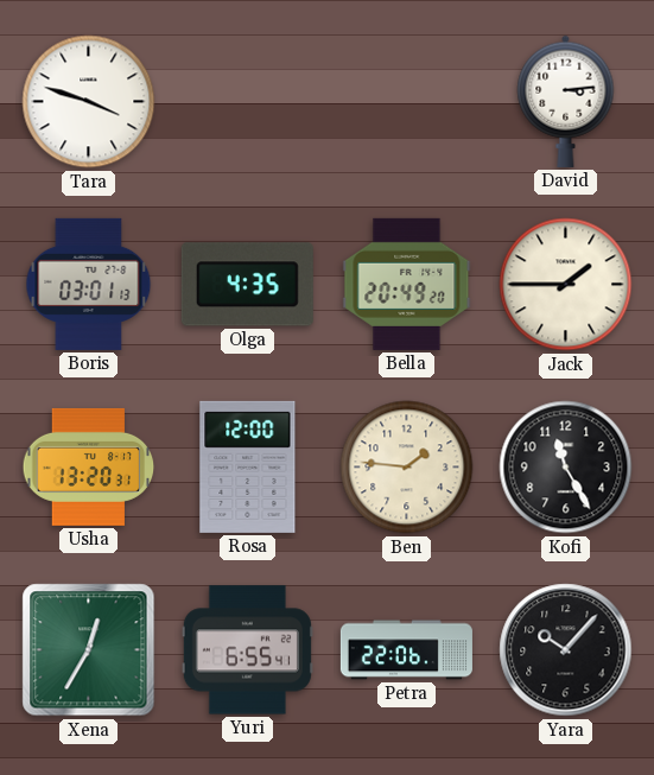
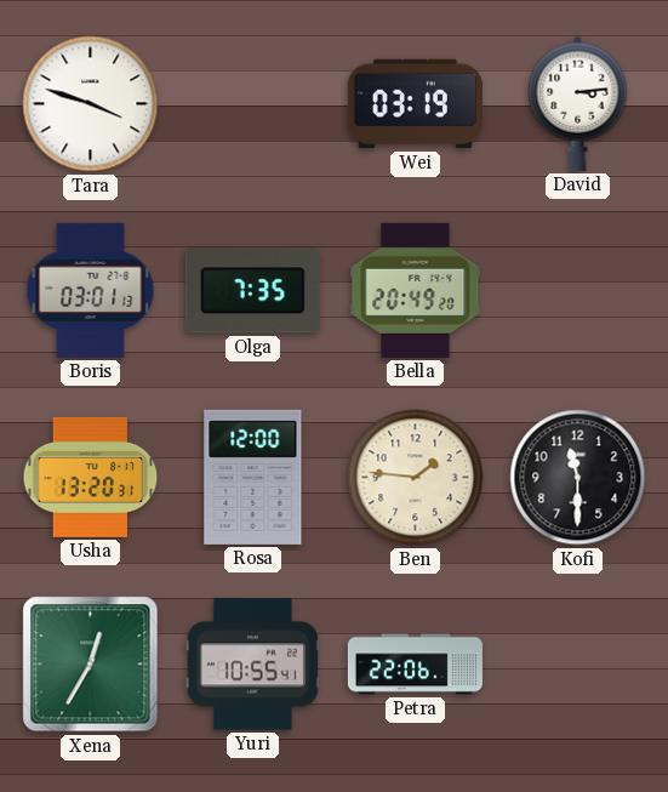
Wei: none -> 03:19
Olga: 4:35 -> 7:35
Jack: 1:45 -> none
Kofi: 11:25 -> 11:30
Yuri: 6:55 -> 10:55
Yara: 10:07 -> none
